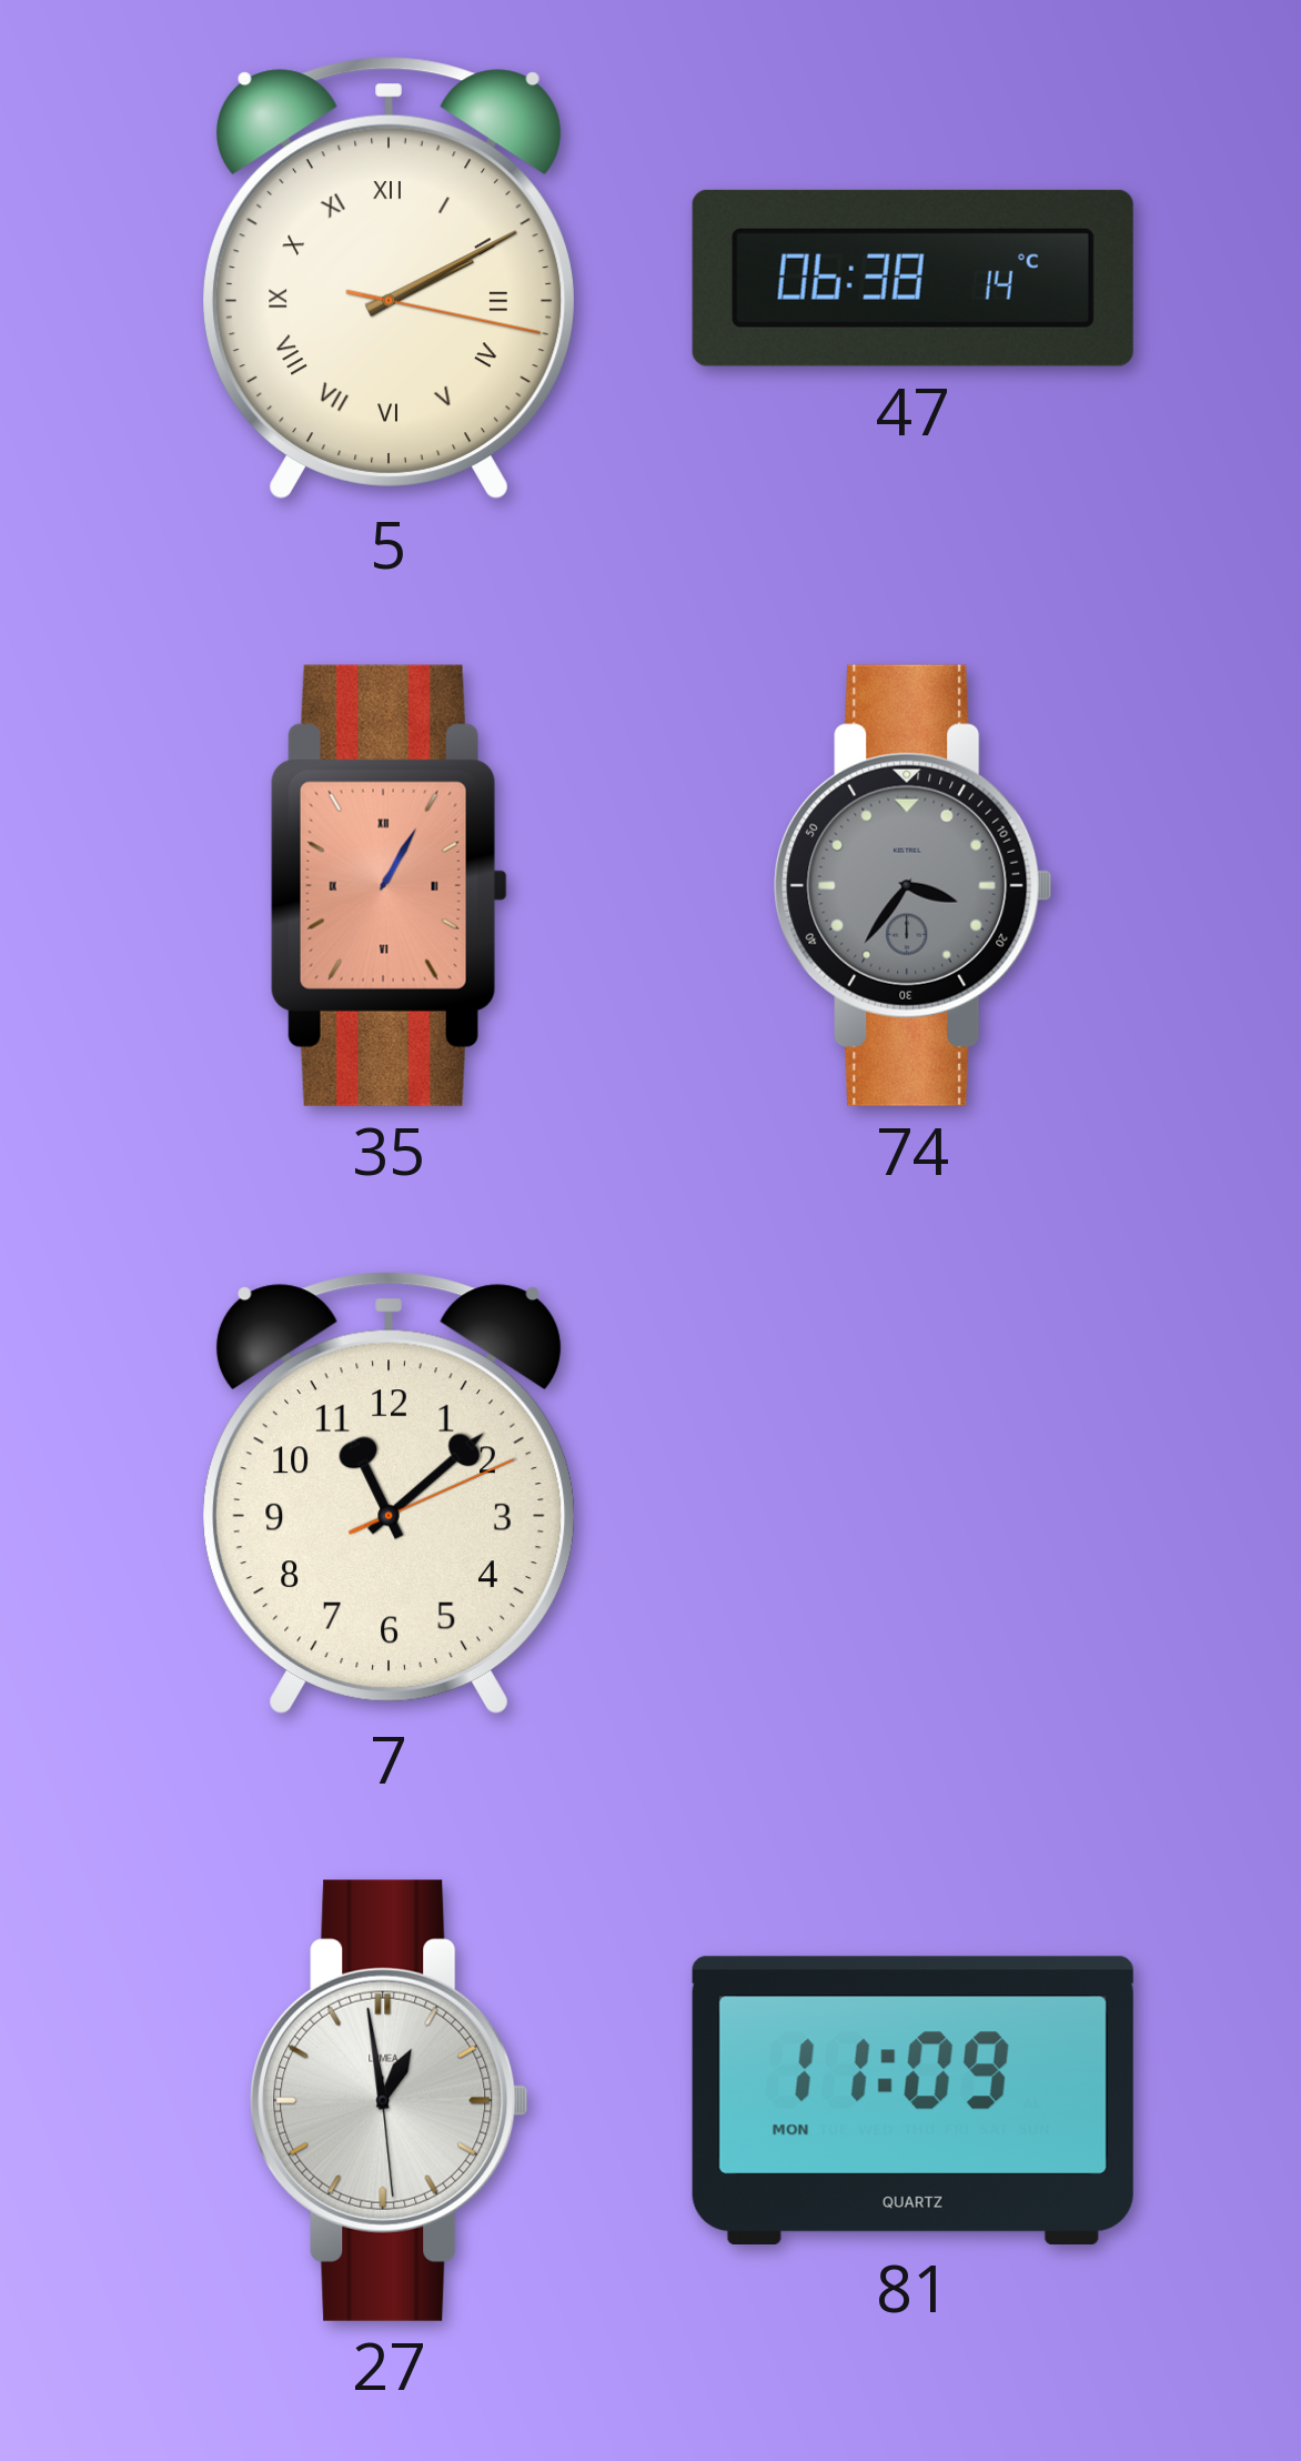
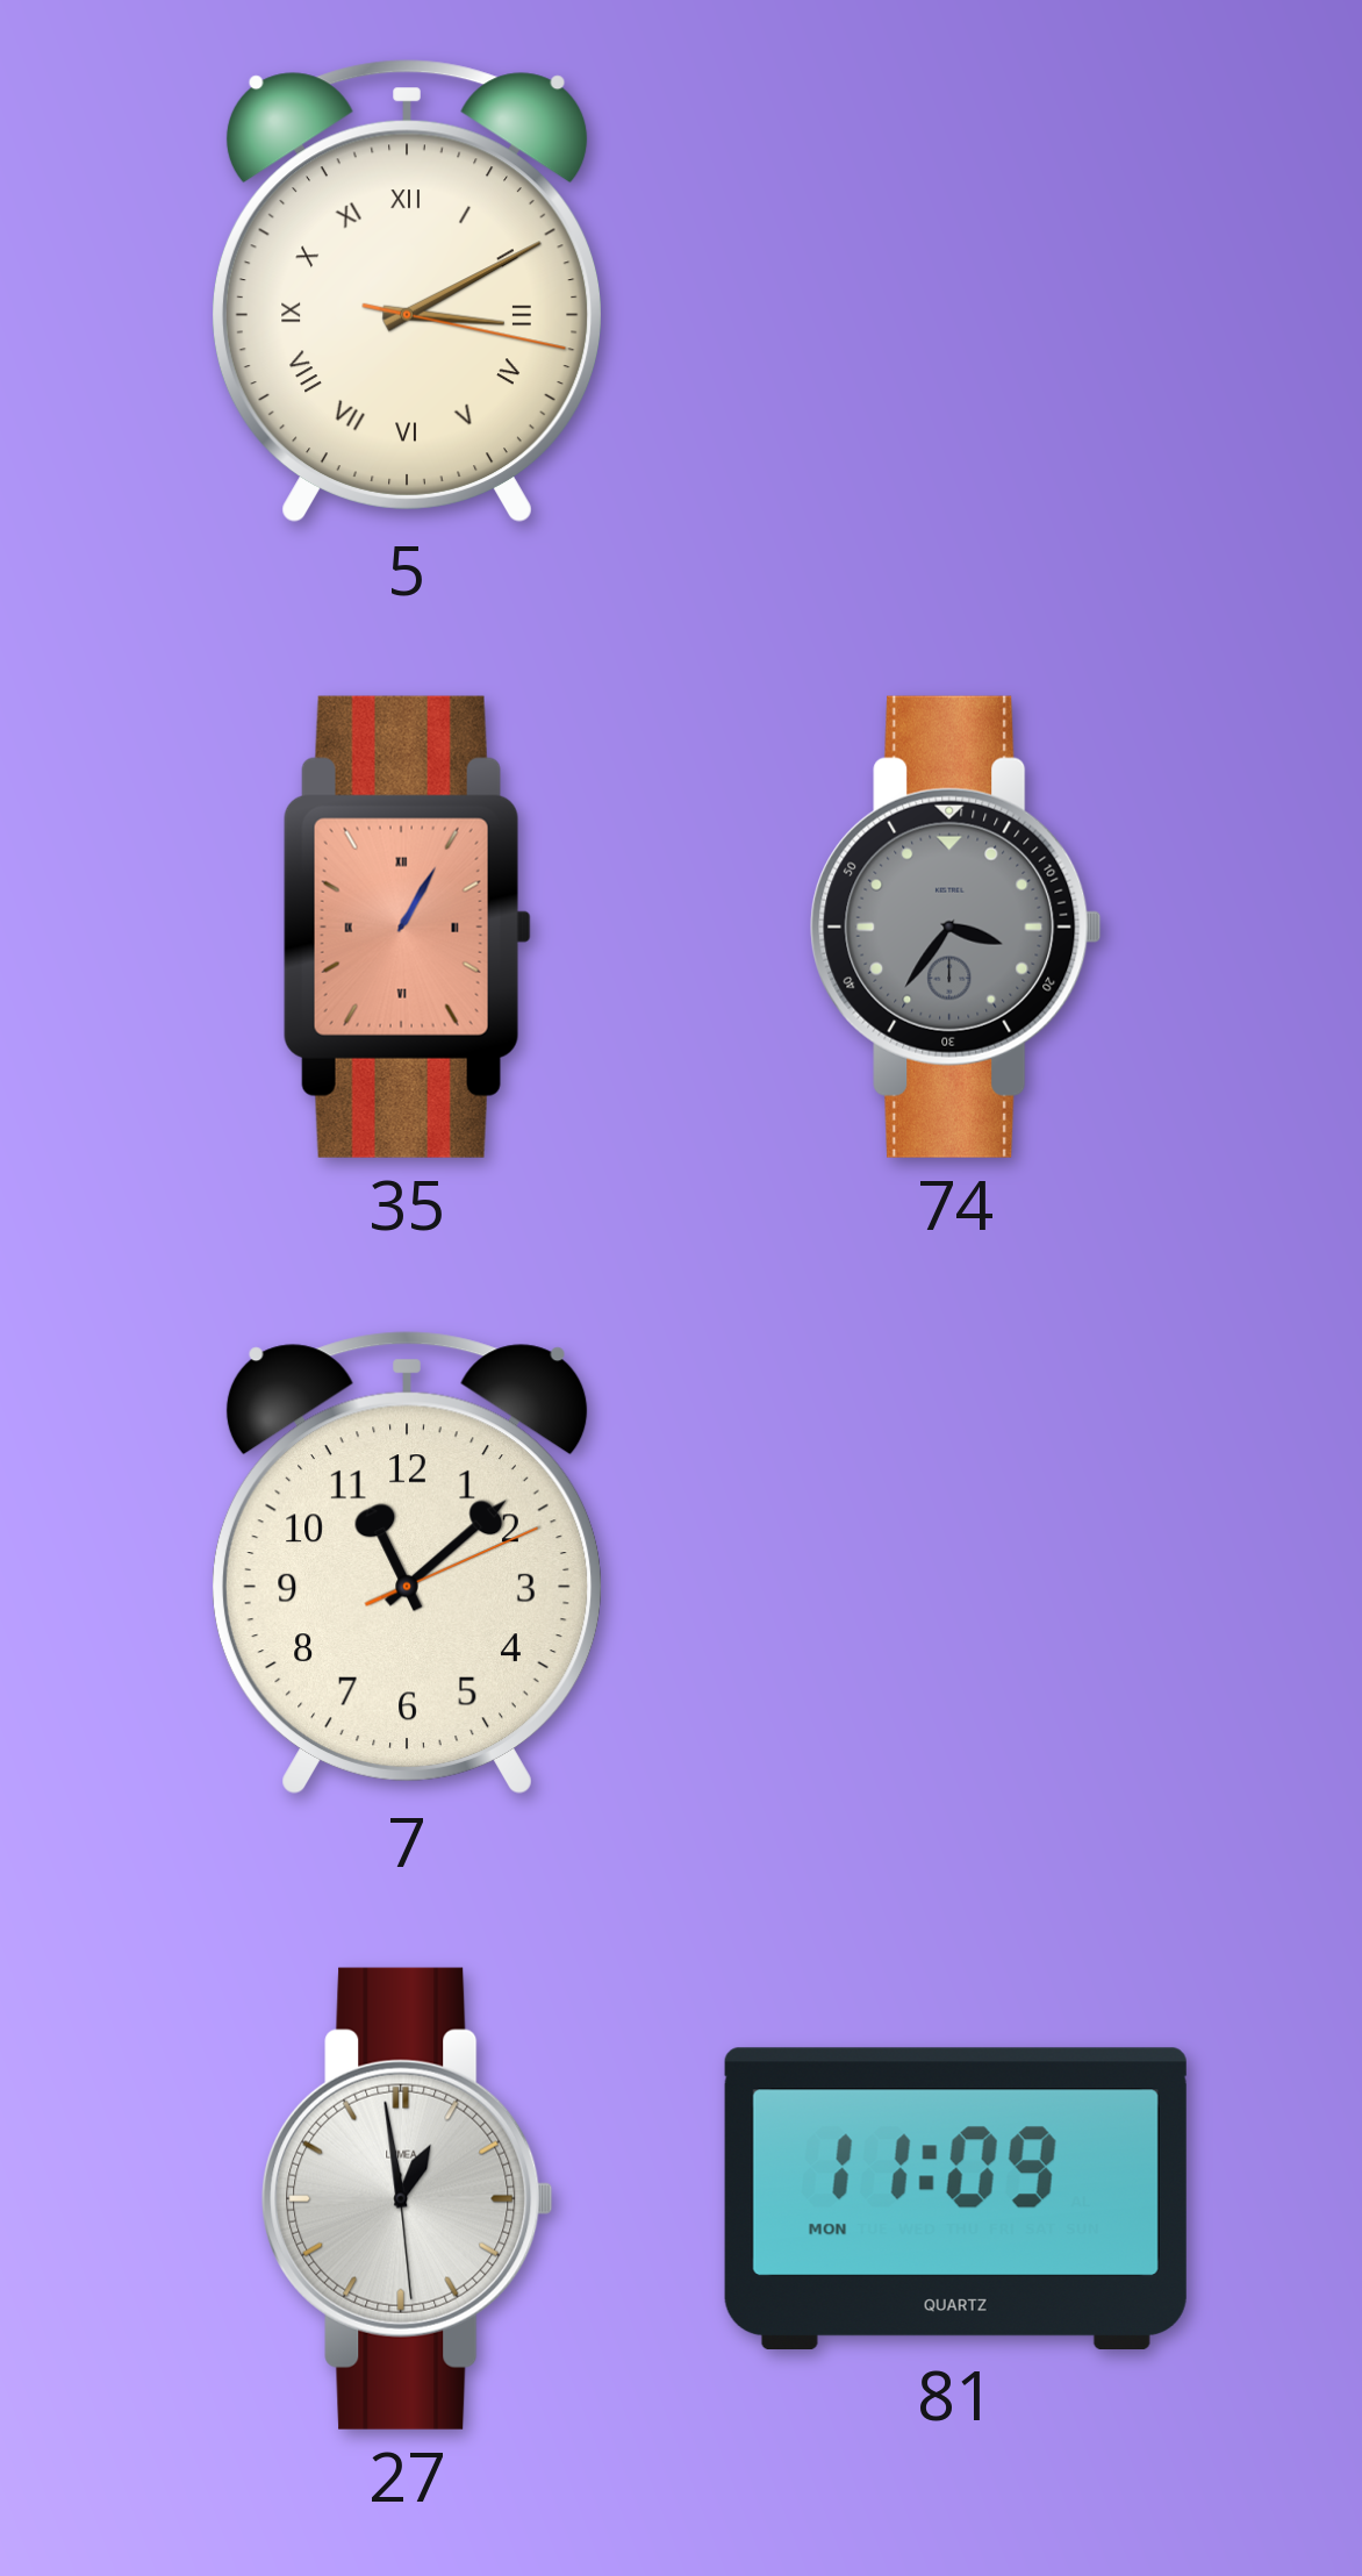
5: 2:10 -> 3:10
47: 06:38 -> none
